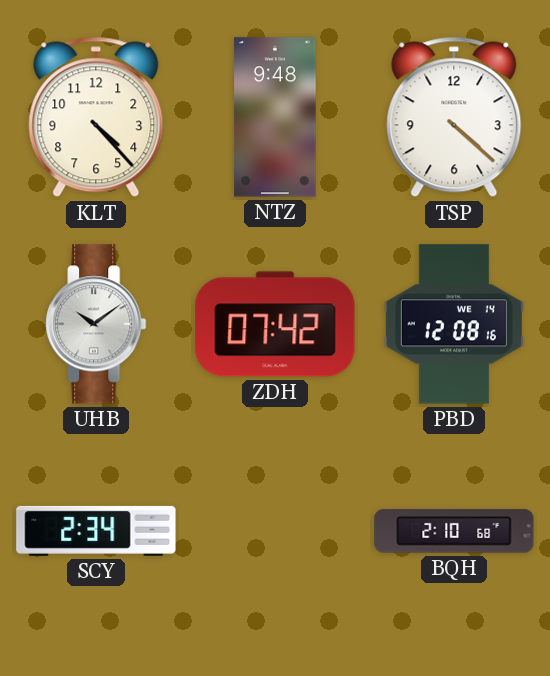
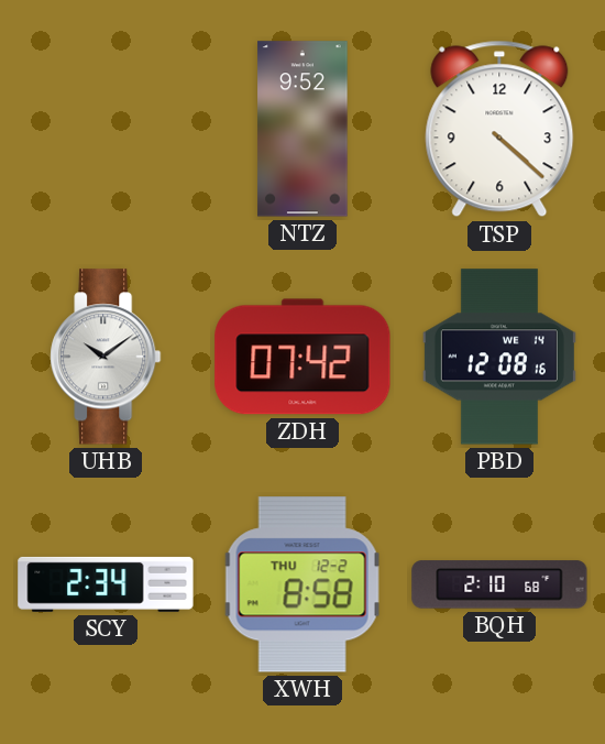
KLT: 4:23 -> none
NTZ: 9:48 -> 9:52
XWH: none -> 8:58
